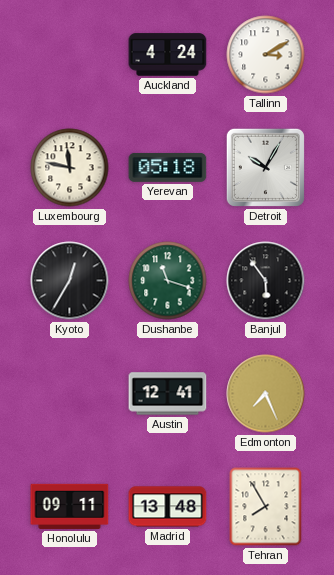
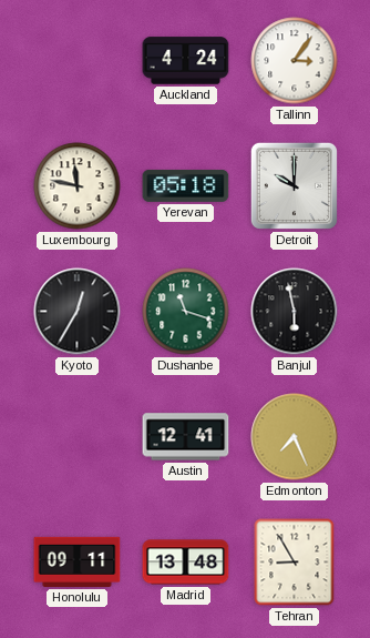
Tallinn: 3:10 -> 3:06
Detroit: 10:05 -> 10:00
Banjul: 5:54 -> 5:58
Tehran: 7:55 -> 8:55
